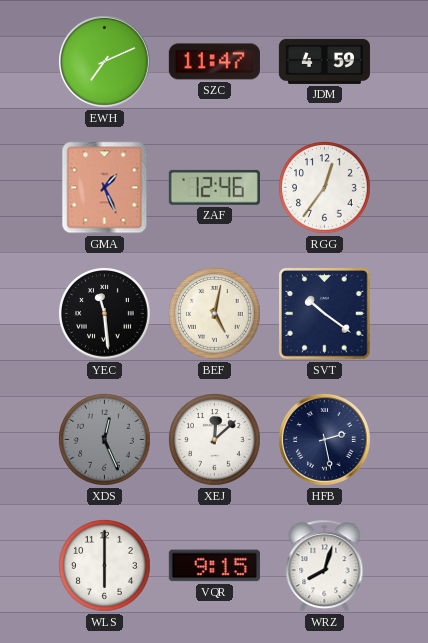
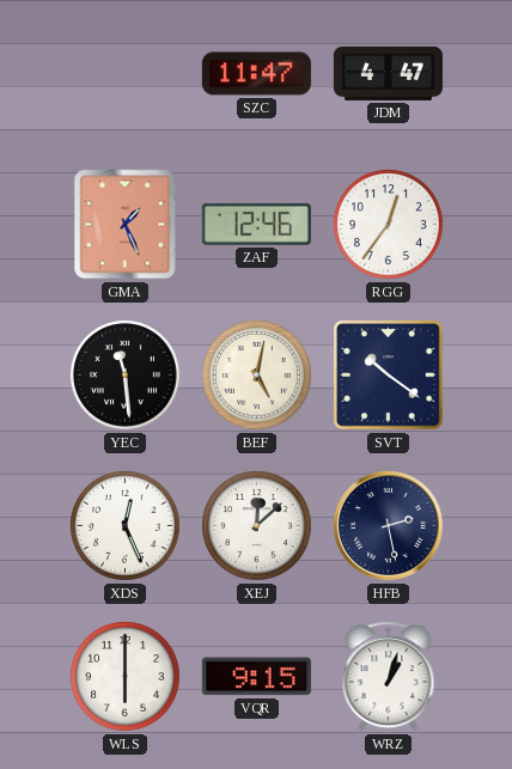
EWH: 7:11 -> none
JDM: 4:59 -> 4:47
XDS dial: grey -> white
WRZ: 8:03 -> 1:03
